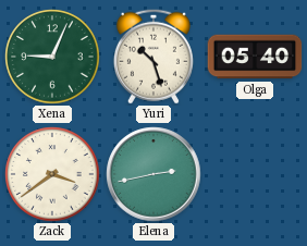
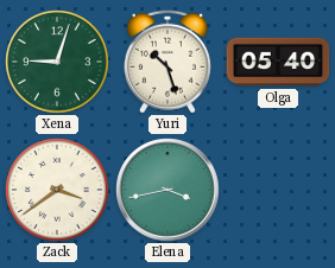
Xena: 9:04 -> 9:03
Elena: 2:43 -> 3:43
